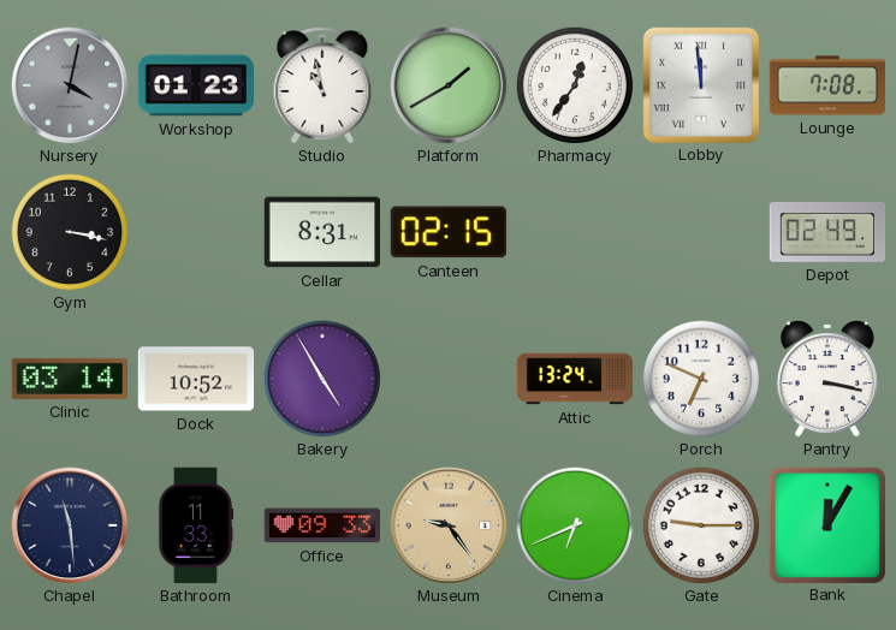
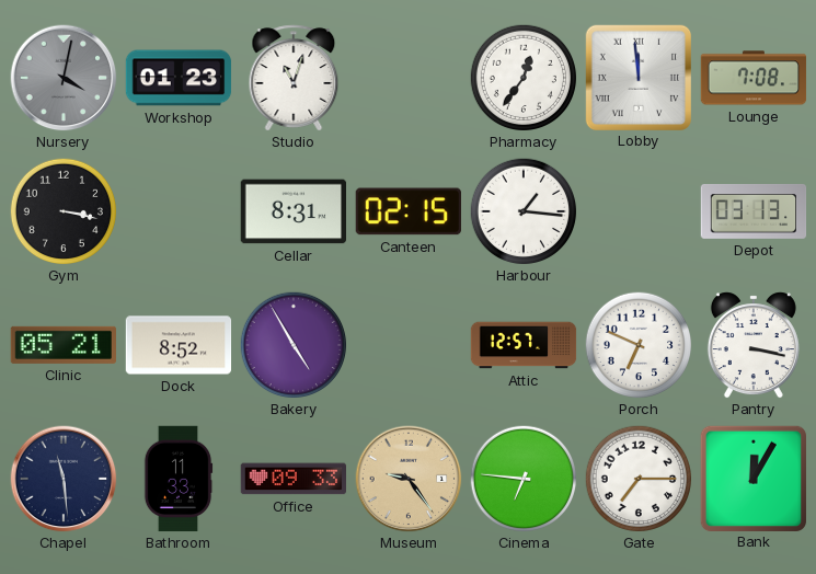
Studio: 10:58 -> 11:03
Platform: 1:40 -> none
Harbour: none -> 1:16
Depot: 02:49 -> 03:13
Clinic: 03:14 -> 05:21
Dock: 10:52 -> 8:52
Attic: 13:24 -> 12:57
Cinema: 6:41 -> 6:46
Gate: 9:15 -> 7:15
